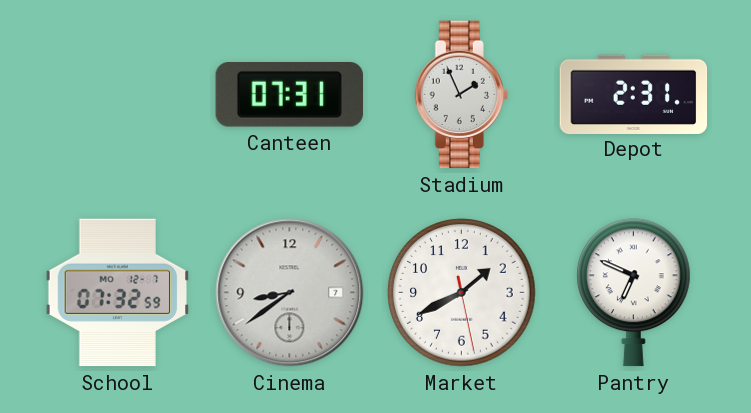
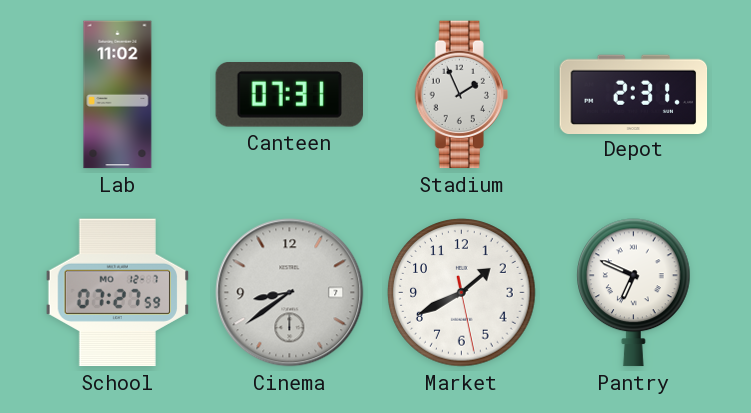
Lab: none -> 11:02
School: 07:32 -> 07:27
